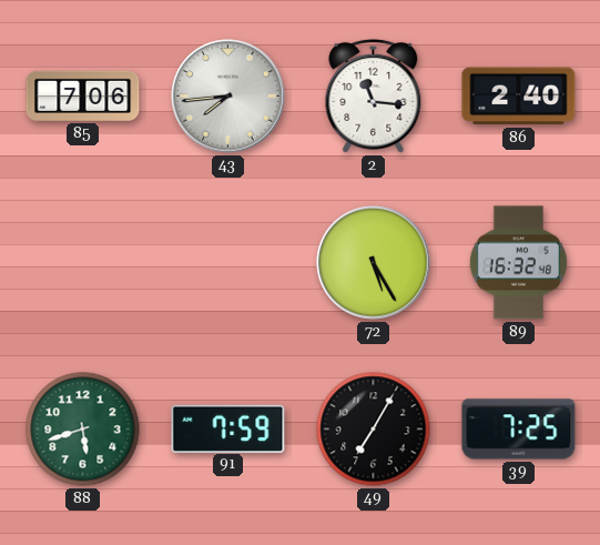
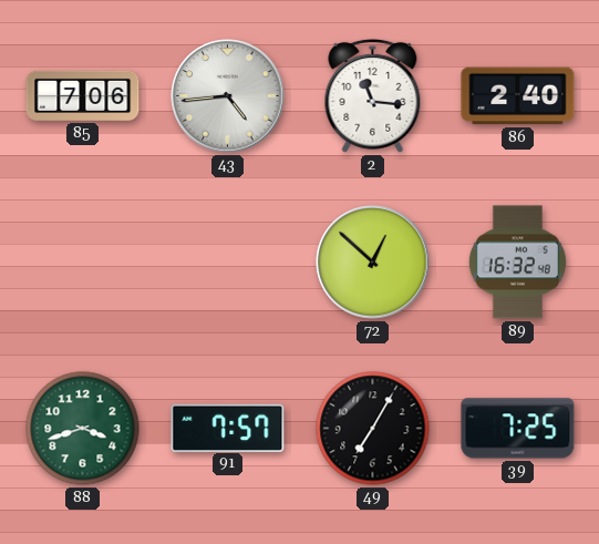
43: 7:44 -> 4:44
72: 5:25 -> 12:52
88: 5:42 -> 3:42
91: 7:59 -> 7:57
